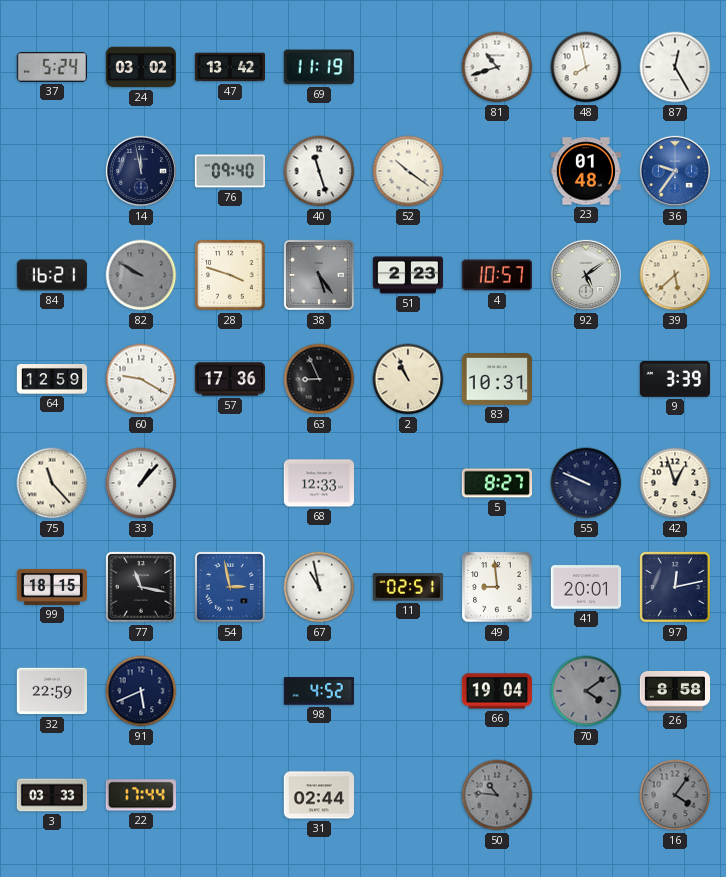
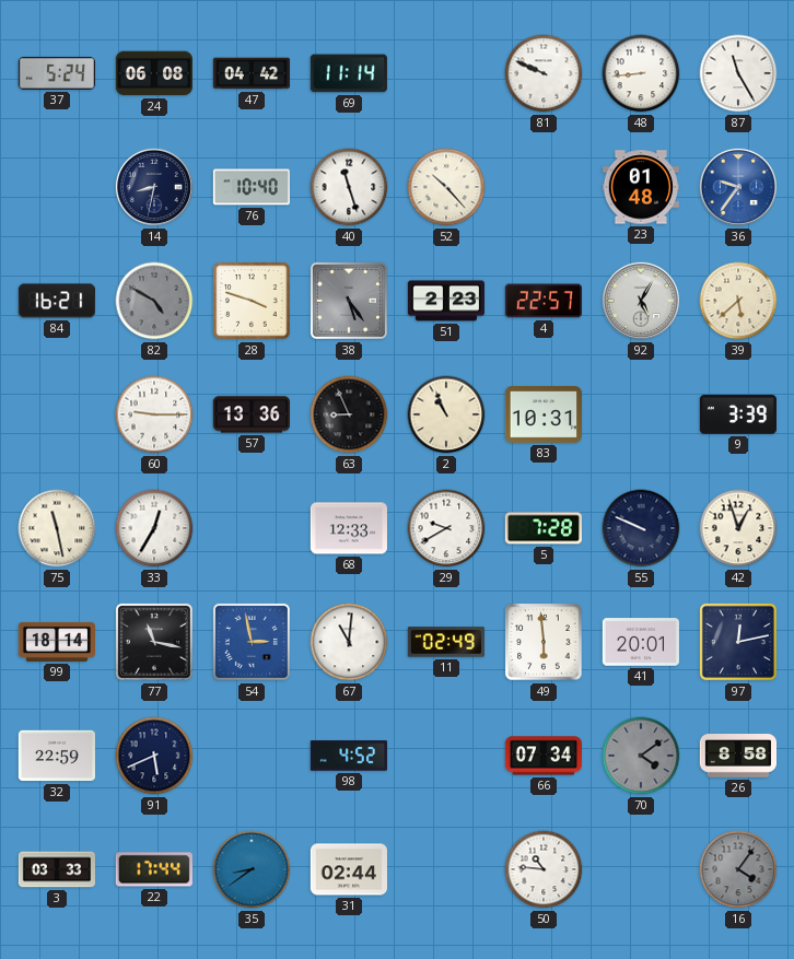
24: 03:02 -> 06:08
47: 13:42 -> 04:42
69: 11:19 -> 11:14
81: 10:42 -> 9:49
48: 7:58 -> 8:44
87: 12:25 -> 11:25
14: 11:58 -> 8:32
76: 09:40 -> 10:40
52: 10:21 -> 10:23
82: 9:50 -> 4:50
4: 10:57 -> 22:57
92: 5:09 -> 5:05
64: 12:59 -> none
60: 9:20 -> 9:15
57: 17:36 -> 13:36
75: 11:23 -> 11:28
33: 1:07 -> 12:35
29: none -> 9:40
5: 8:27 -> 7:28
99: 18:15 -> 18:14
67: 10:58 -> 11:01
11: 02:51 -> 02:49
49: 8:59 -> 5:59
66: 19:04 -> 07:34
35: none -> 8:39
50 dial: grey -> white
